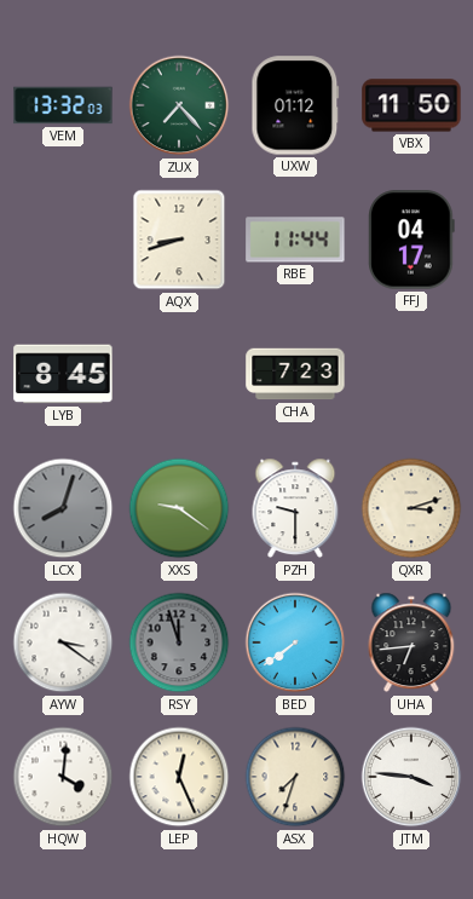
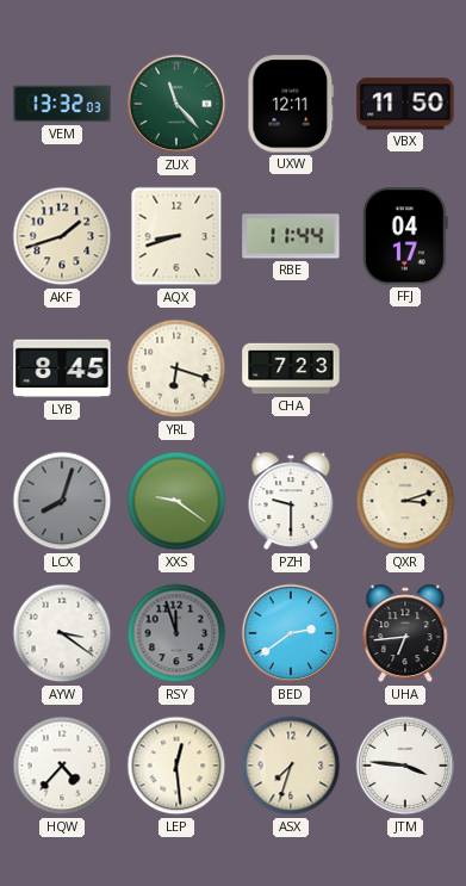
ZUX: 7:23 -> 11:23
UXW: 01:12 -> 12:11
AKF: none -> 1:42
YRL: none -> 6:18
BED: 7:39 -> 2:39
HQW: 4:01 -> 4:37
LEP: 12:26 -> 12:29
